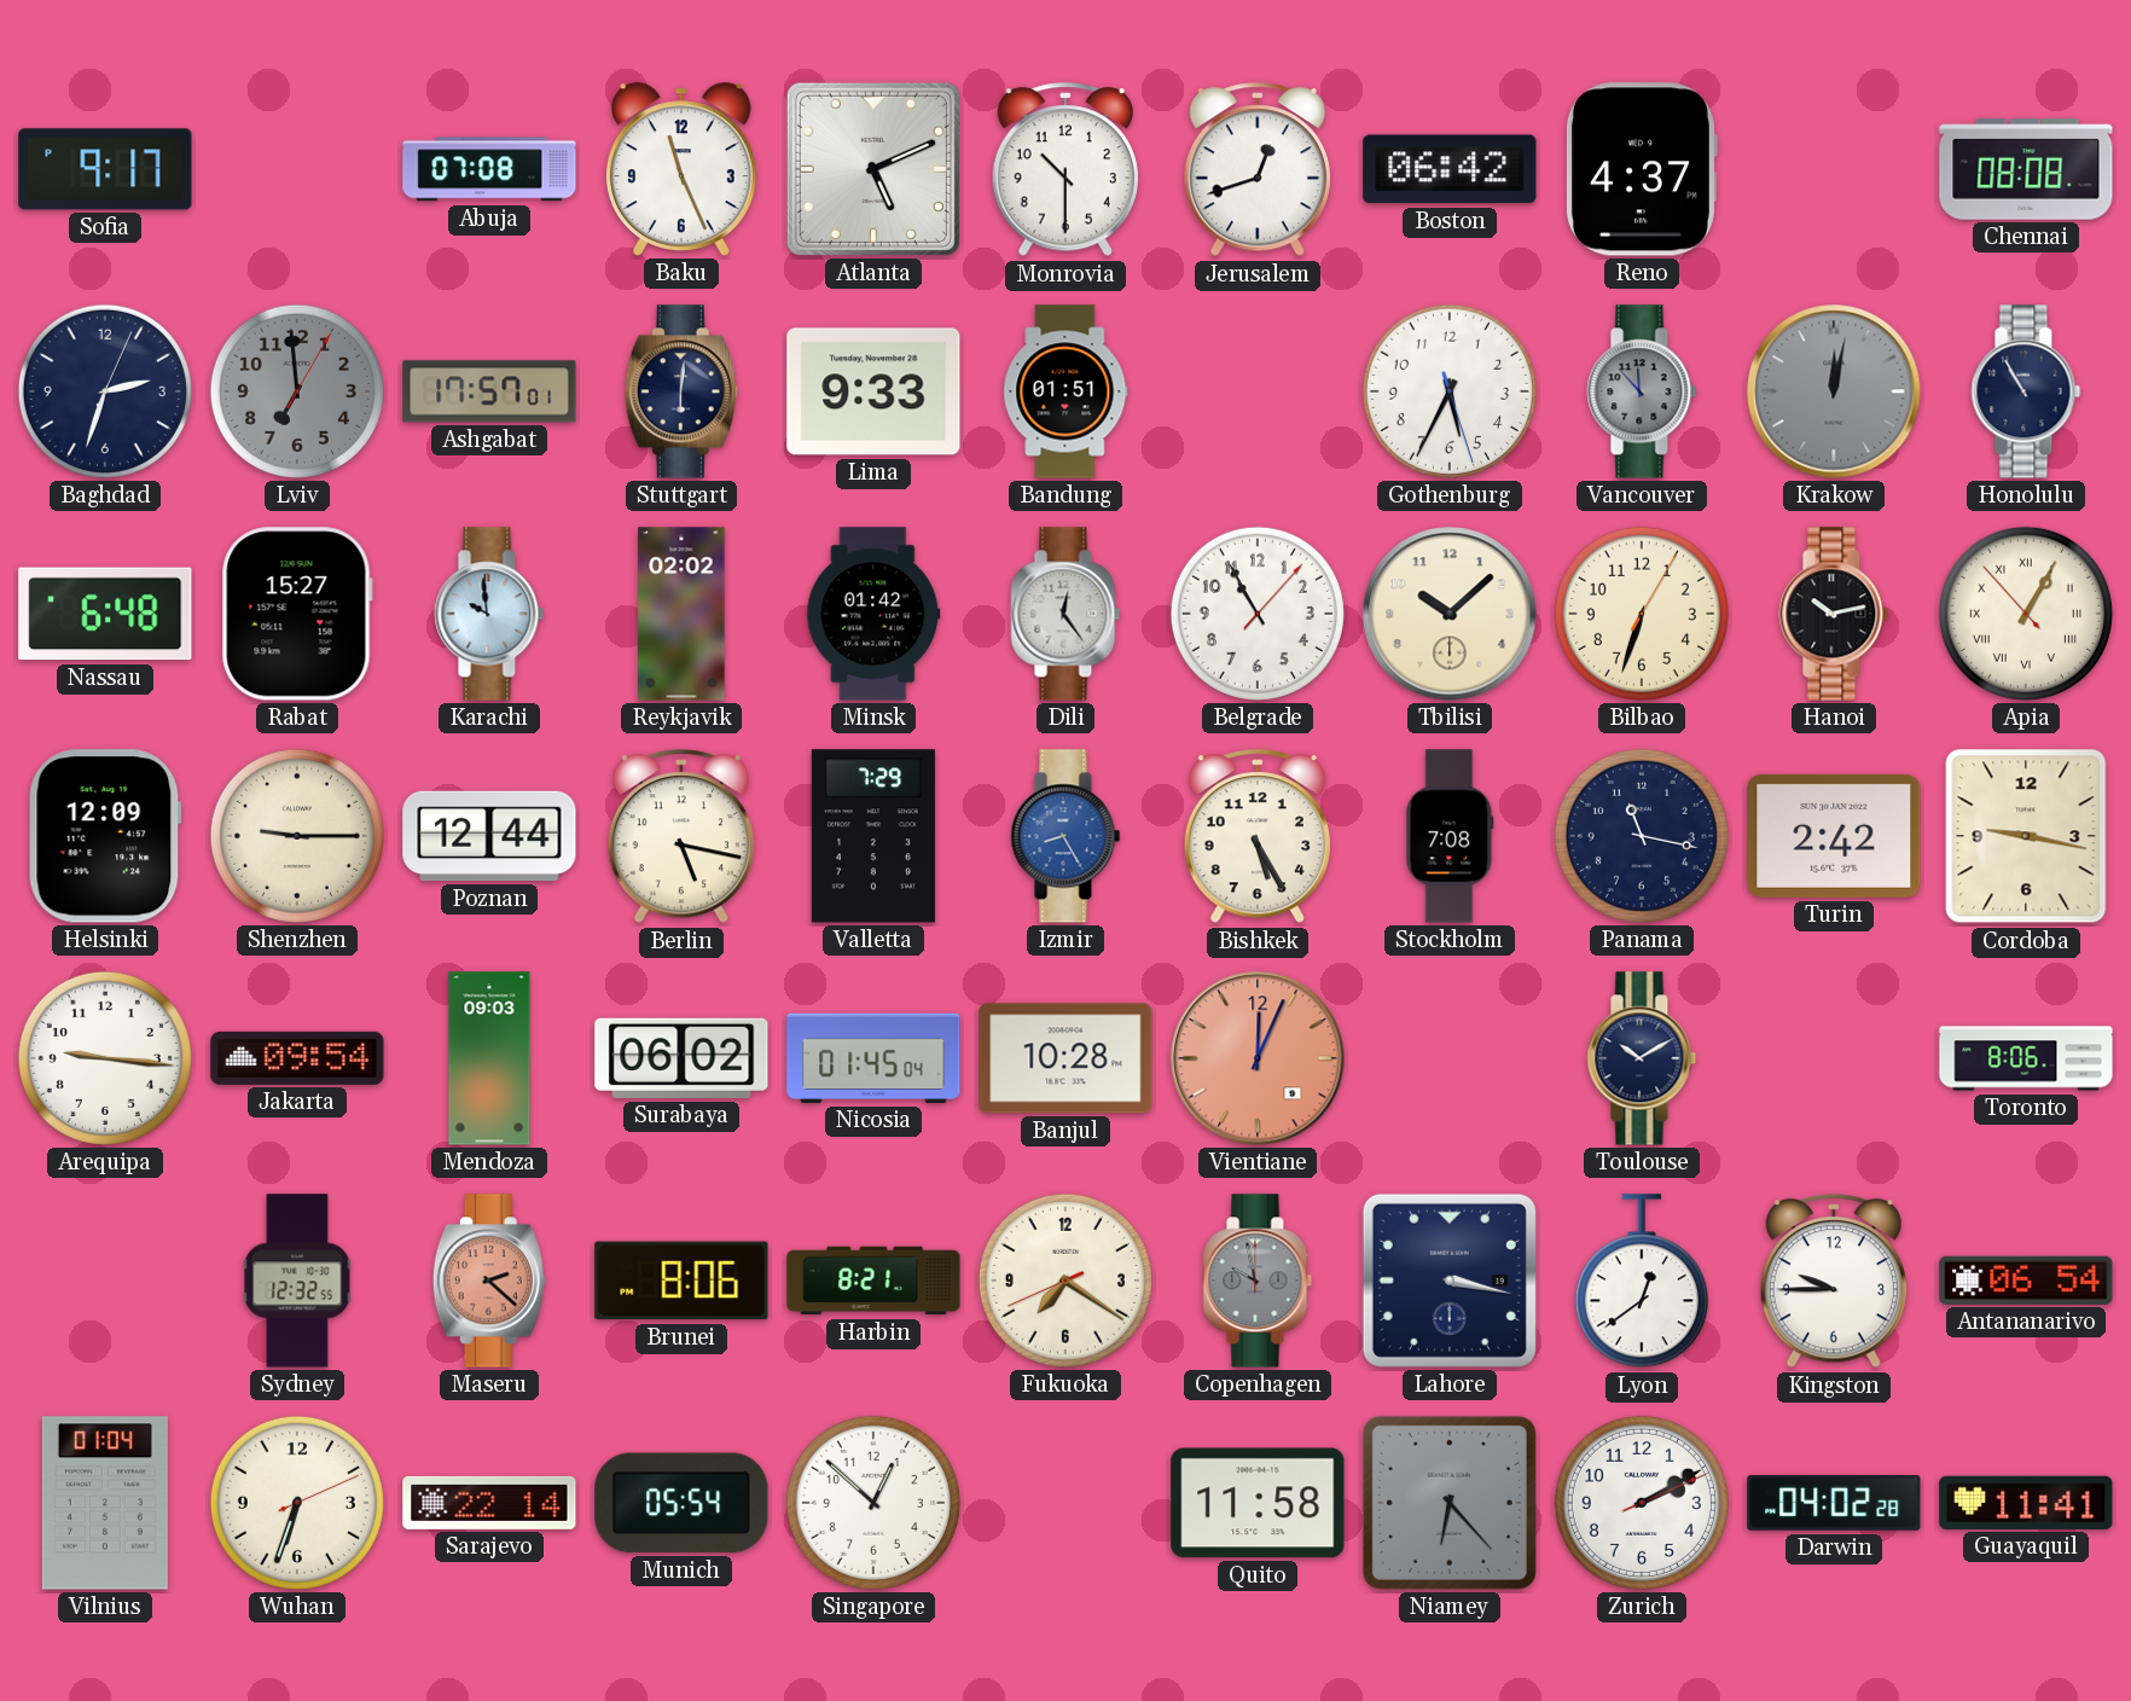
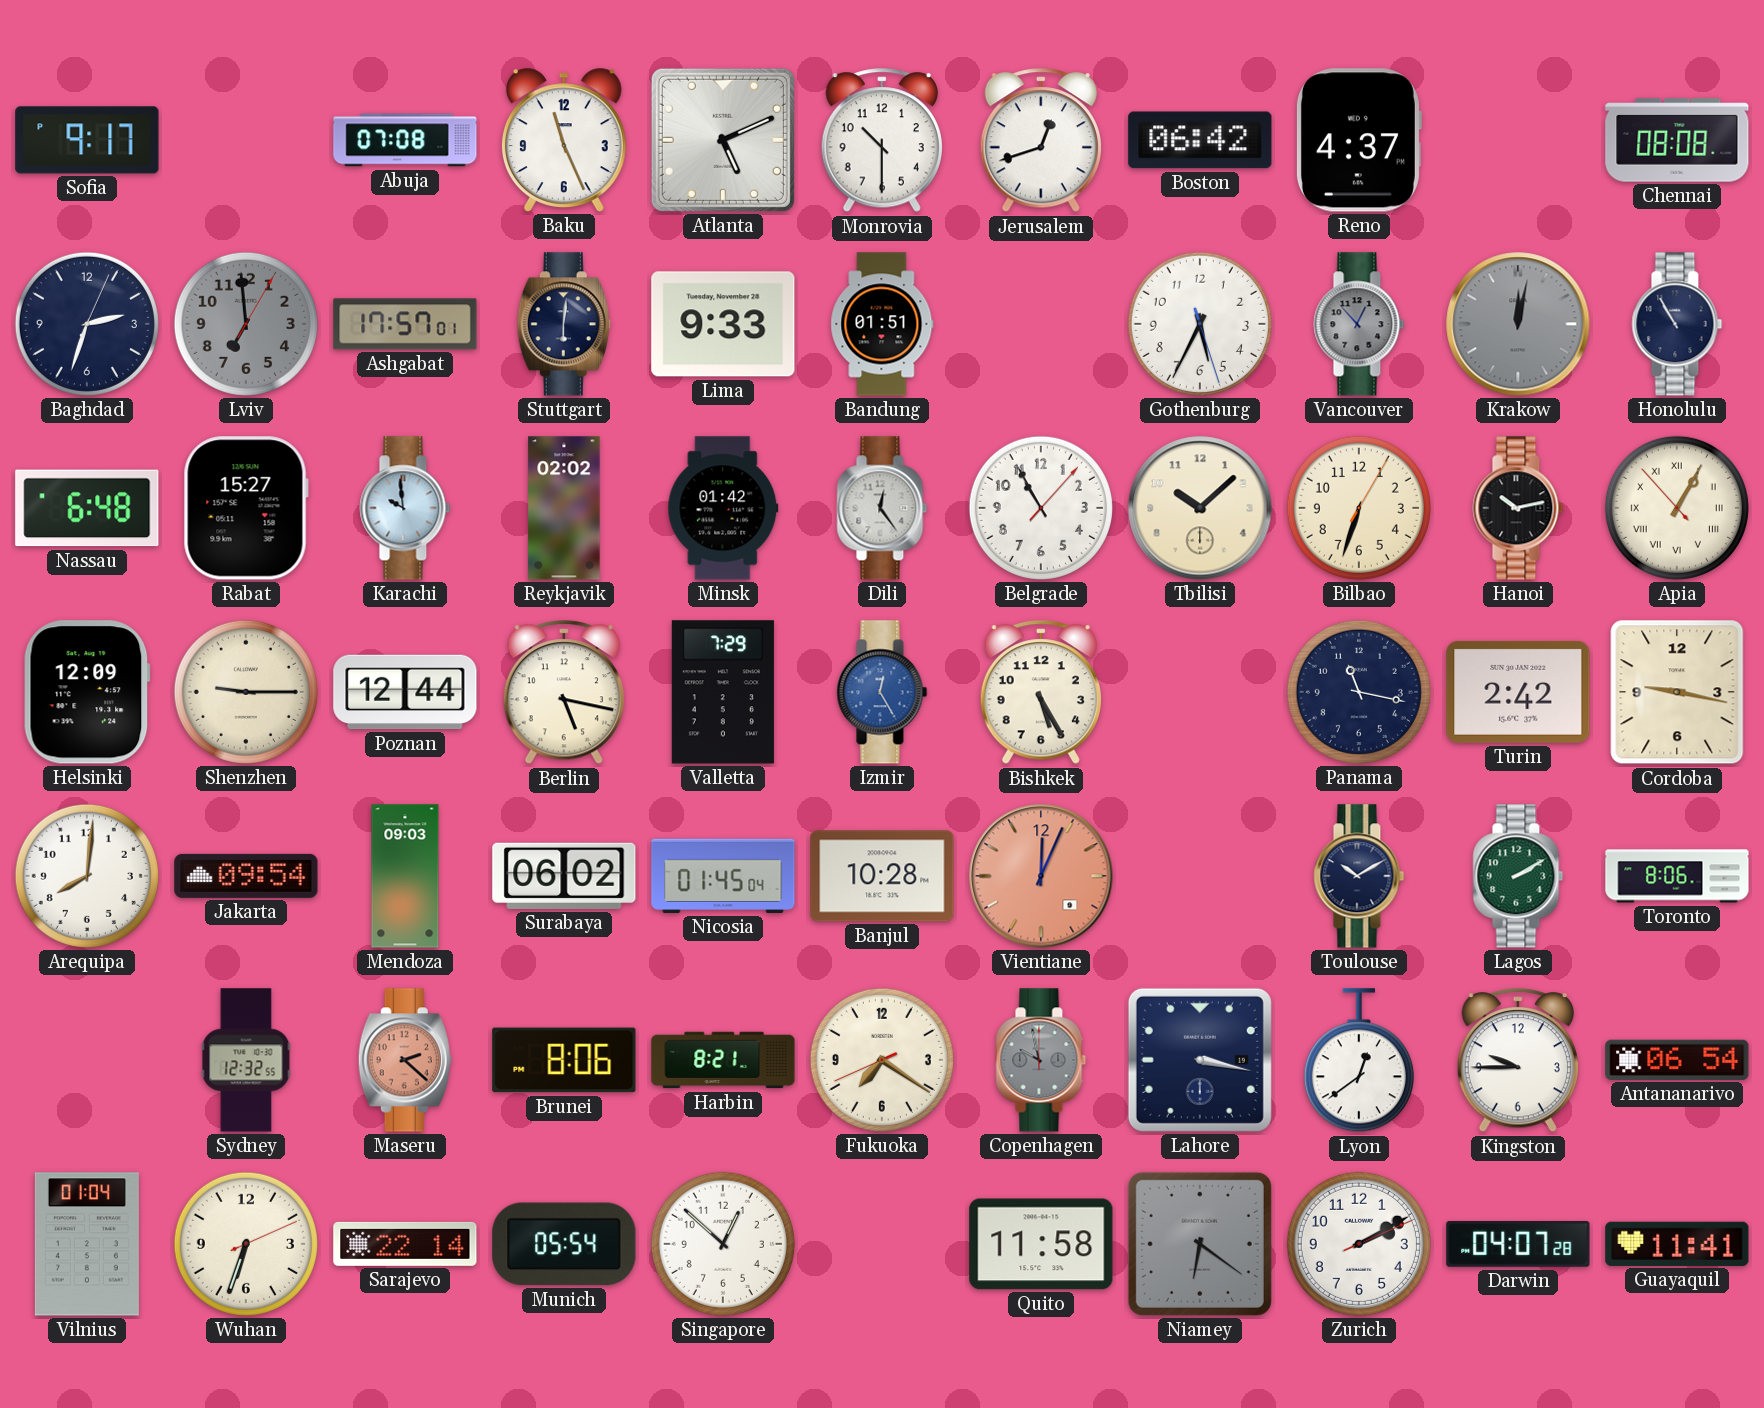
Vancouver: 11:53 -> 12:53
Izmir: 8:25 -> 12:25
Stockholm: 7:08 -> none
Arequipa: 9:16 -> 8:01
Lagos: none -> 2:10
Niamey: 6:23 -> 6:21
Darwin: 04:02 -> 04:07
